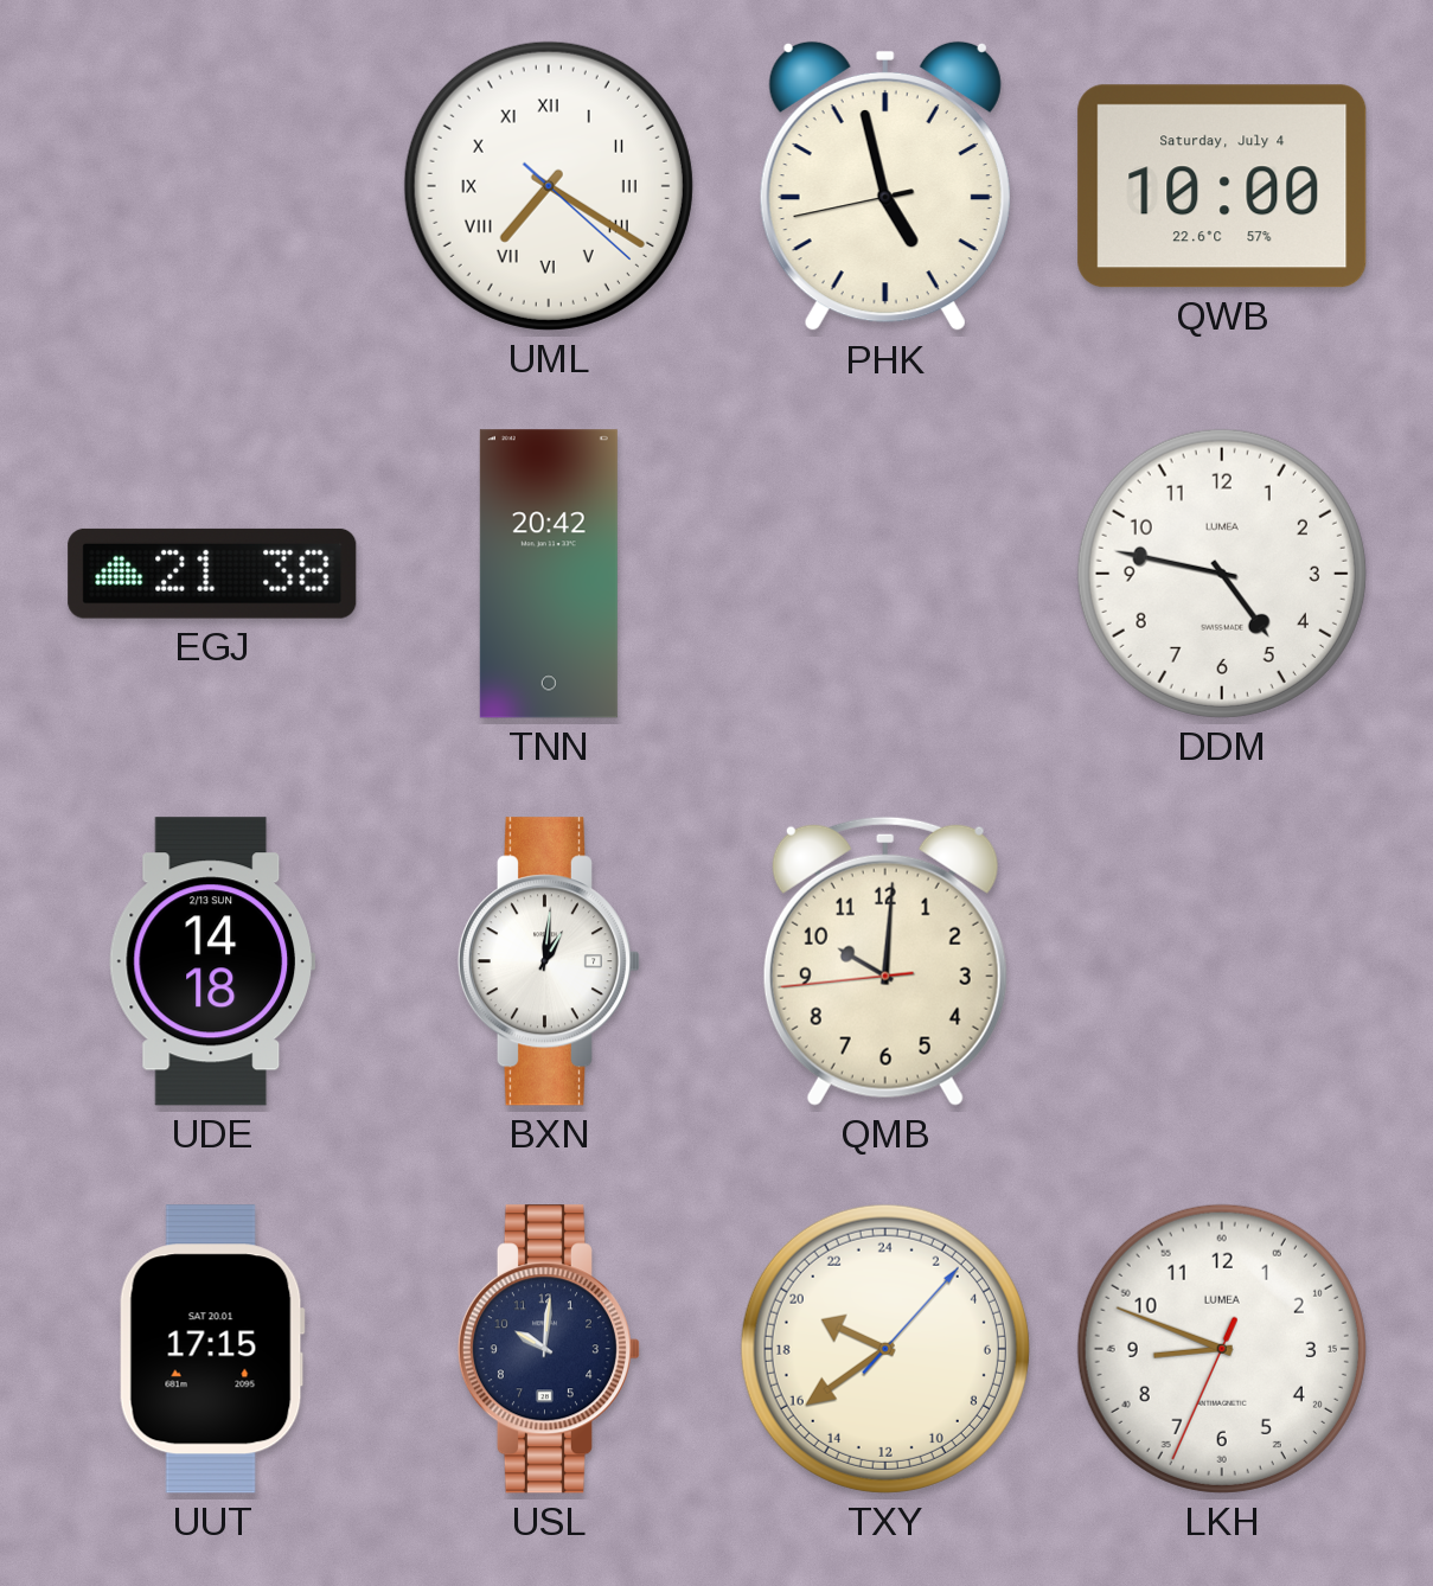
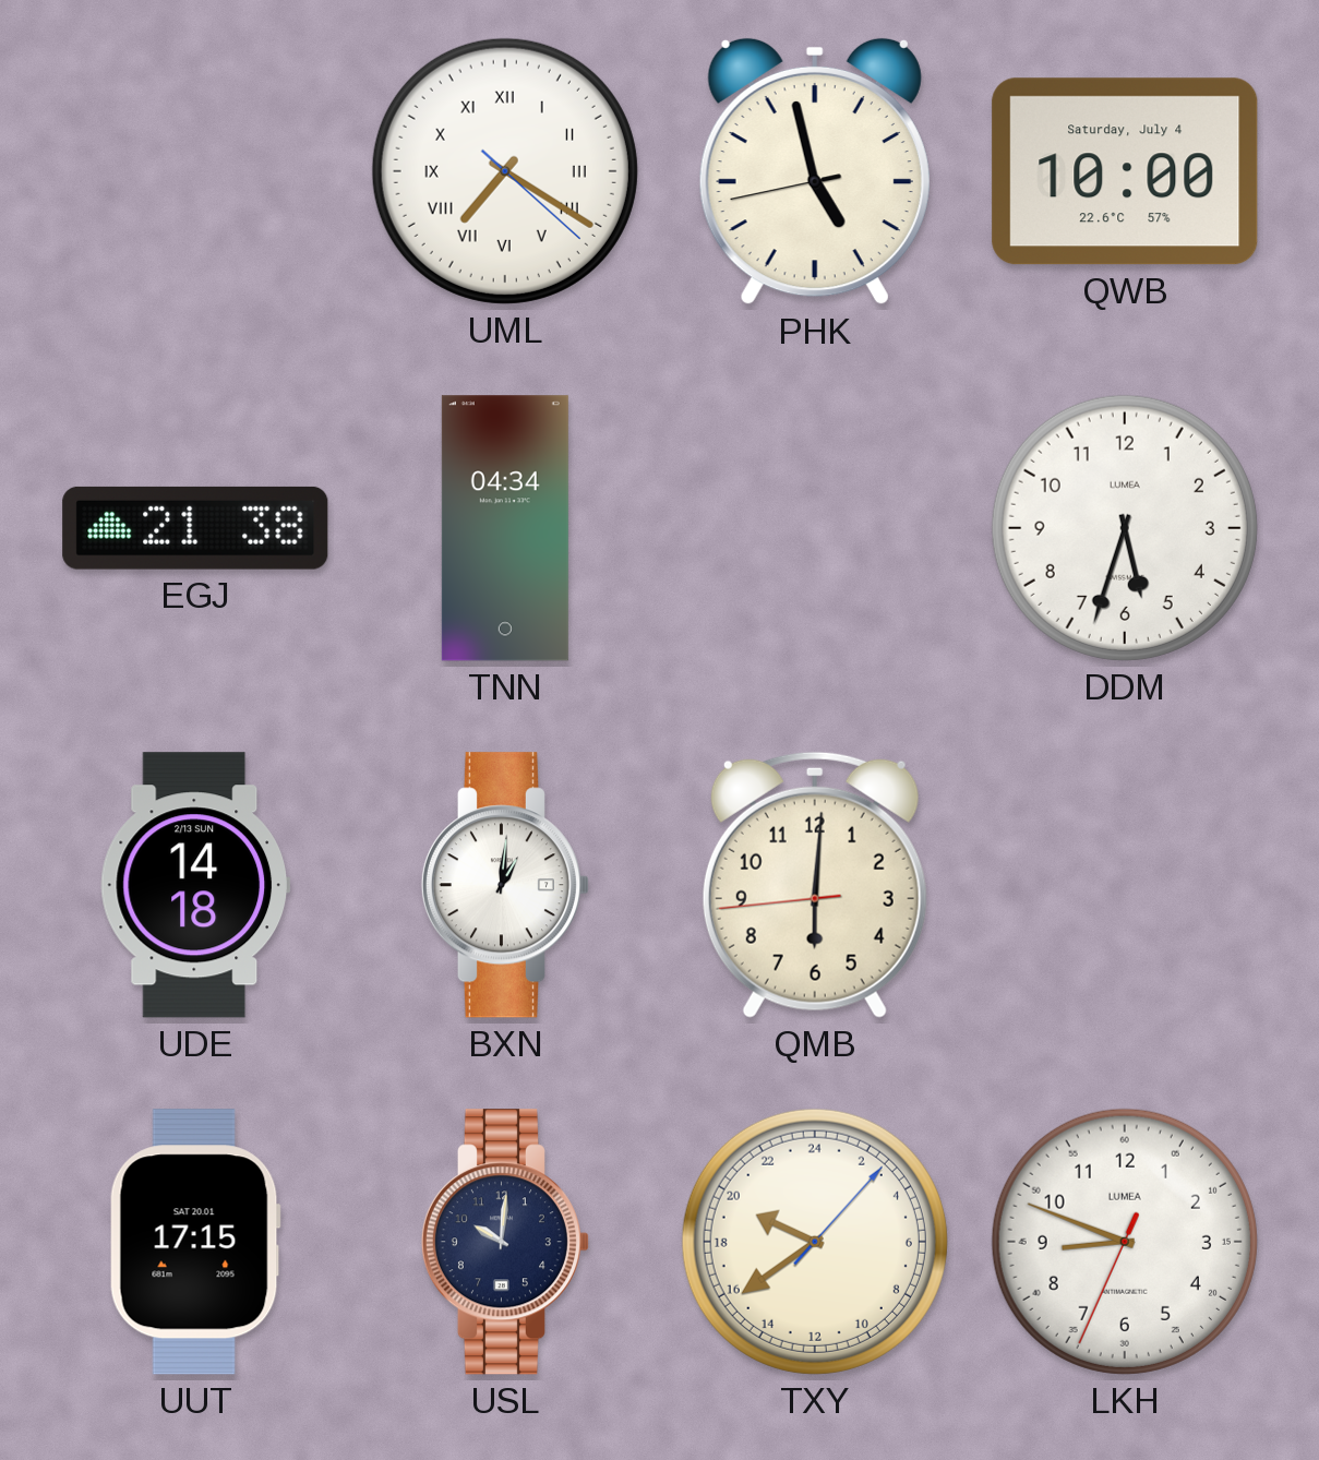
TNN: 20:42 -> 04:34
DDM: 4:47 -> 5:33
QMB: 10:00 -> 6:00
